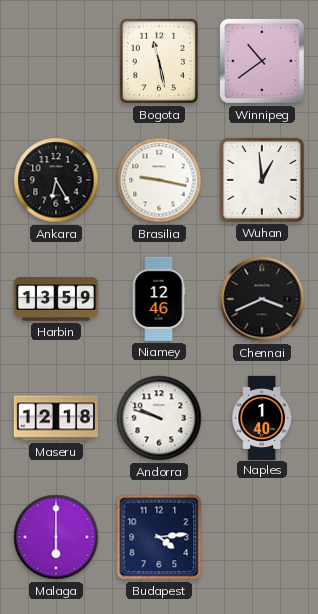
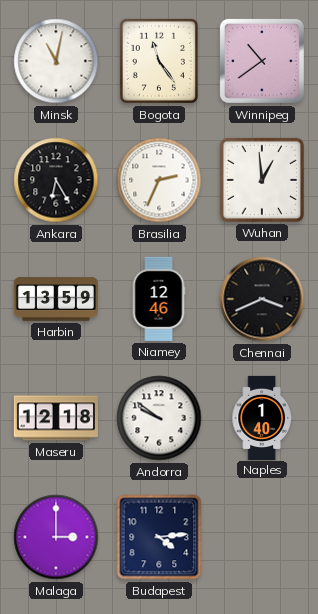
Minsk: none -> 11:02
Bogota: 11:28 -> 11:24
Brasilia: 9:17 -> 2:34
Andorra: 9:48 -> 9:51
Malaga: 6:00 -> 3:00
